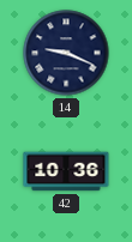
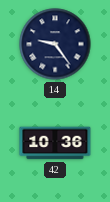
14: 9:19 -> 9:24
